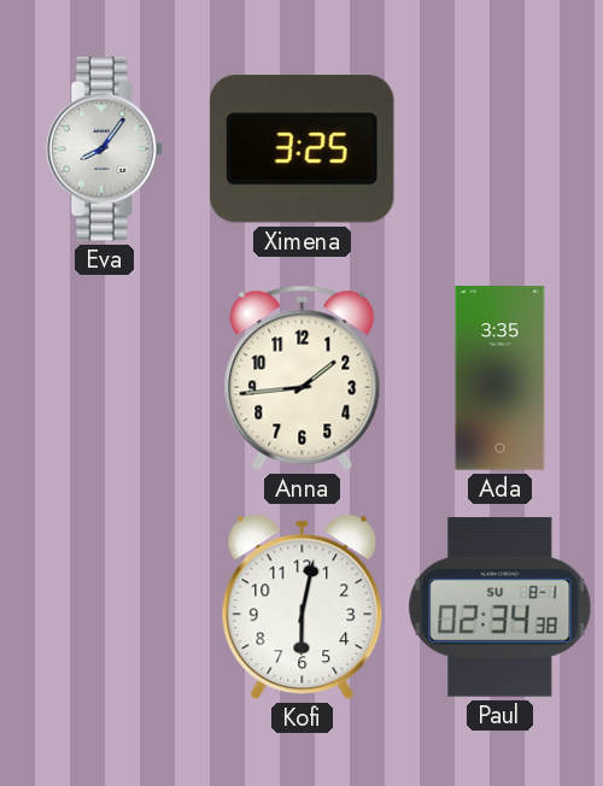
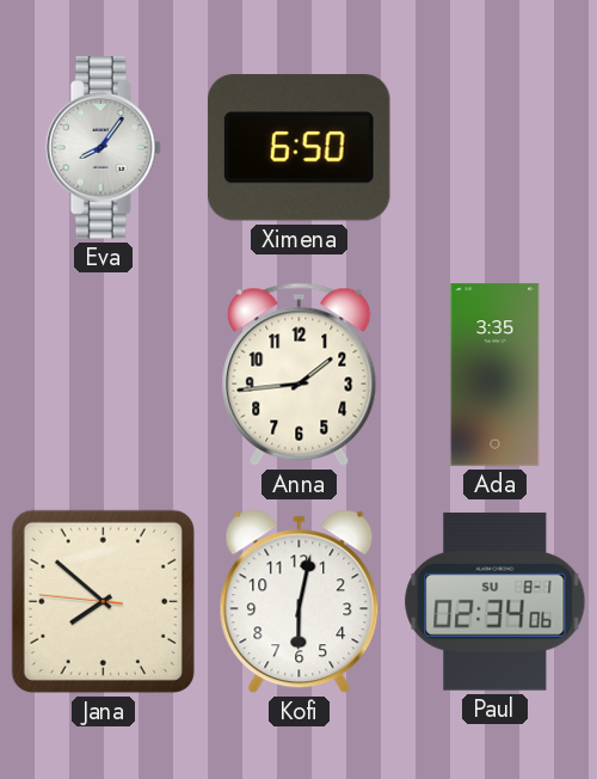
Ximena: 3:25 -> 6:50
Jana: none -> 7:51
Paul: 02:34:38 -> 02:34:06
